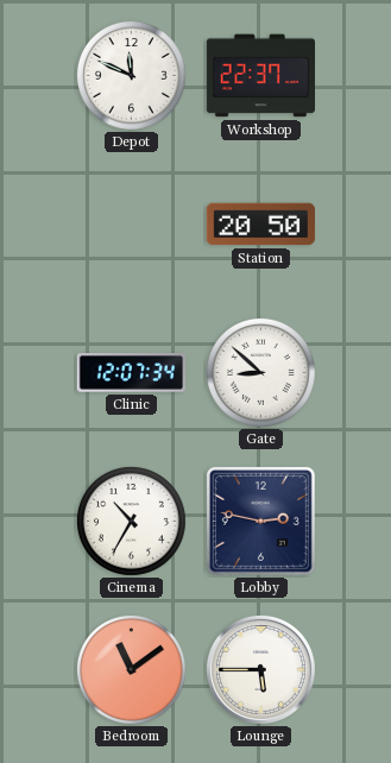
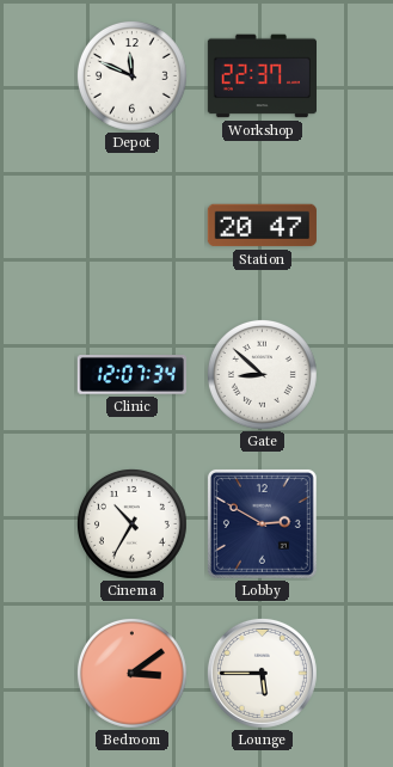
Station: 20:50 -> 20:47
Lobby: 2:47 -> 2:50
Bedroom: 11:09 -> 3:09
